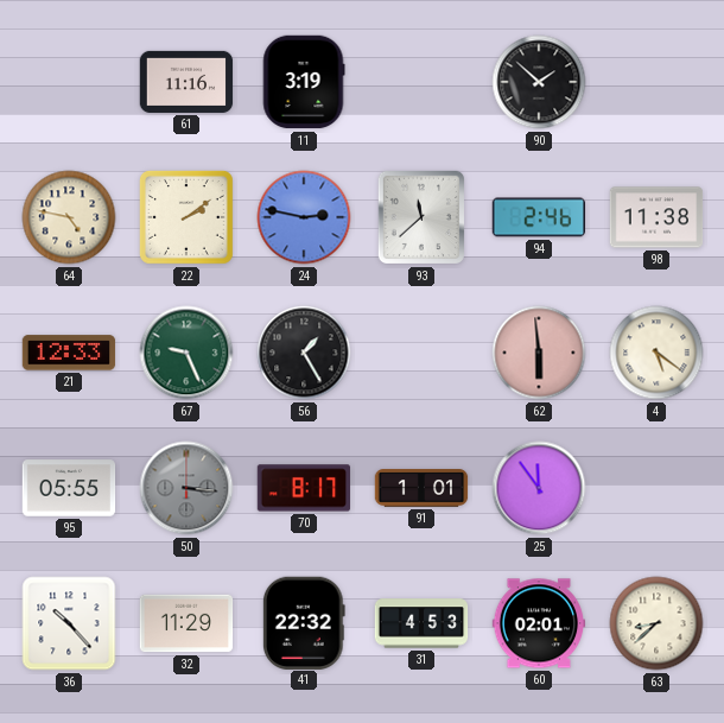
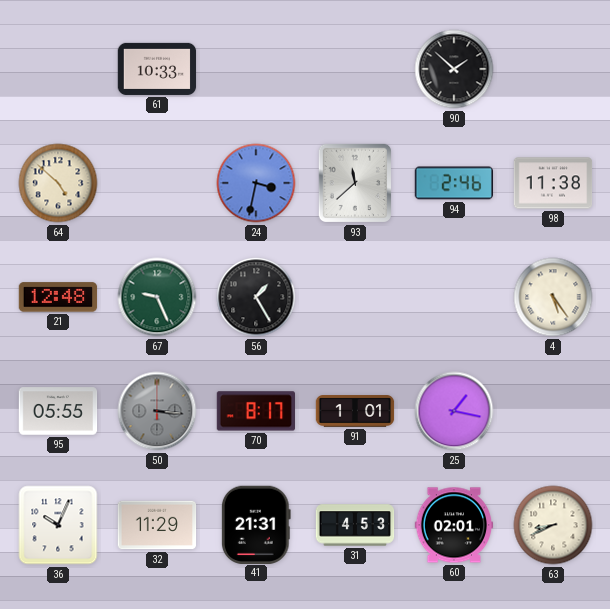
61: 11:16 -> 10:33
11: 3:19 -> none
64: 4:47 -> 4:52
22: 2:09 -> none
24: 2:47 -> 3:32
21: 12:33 -> 12:48
62: 5:59 -> none
4: 5:21 -> 5:24
25: 11:54 -> 1:17
36: 10:23 -> 10:04
41: 22:32 -> 21:31
63: 8:38 -> 8:41
